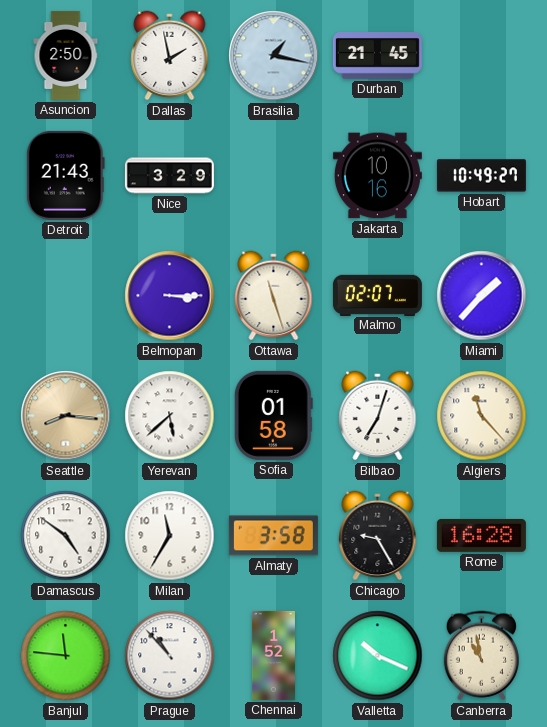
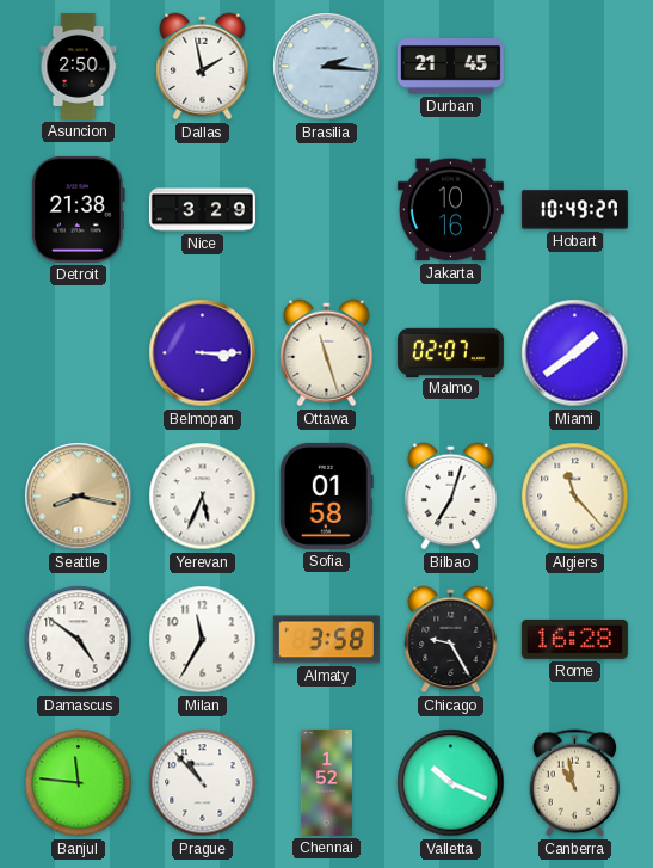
Brasilia: 1:17 -> 2:16
Detroit: 21:43 -> 21:38
Miami: 1:37 -> 1:39
Seattle: 8:16 -> 8:17
Yerevan: 5:38 -> 5:34
